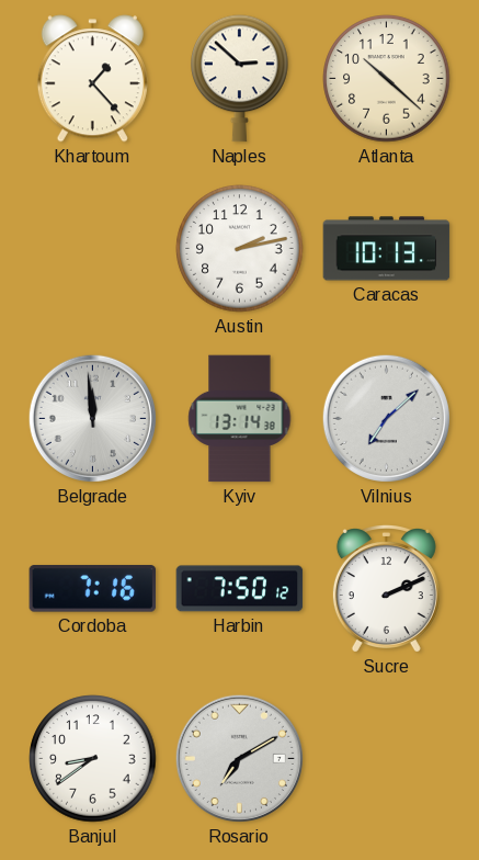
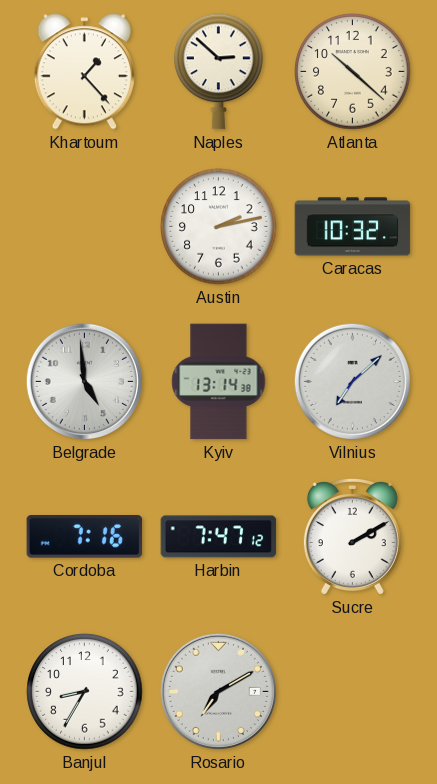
Caracas: 10:13 -> 10:32
Belgrade: 11:59 -> 4:59
Harbin: 7:50 -> 7:47
Sucre: 2:11 -> 2:10
Banjul: 8:39 -> 8:35
